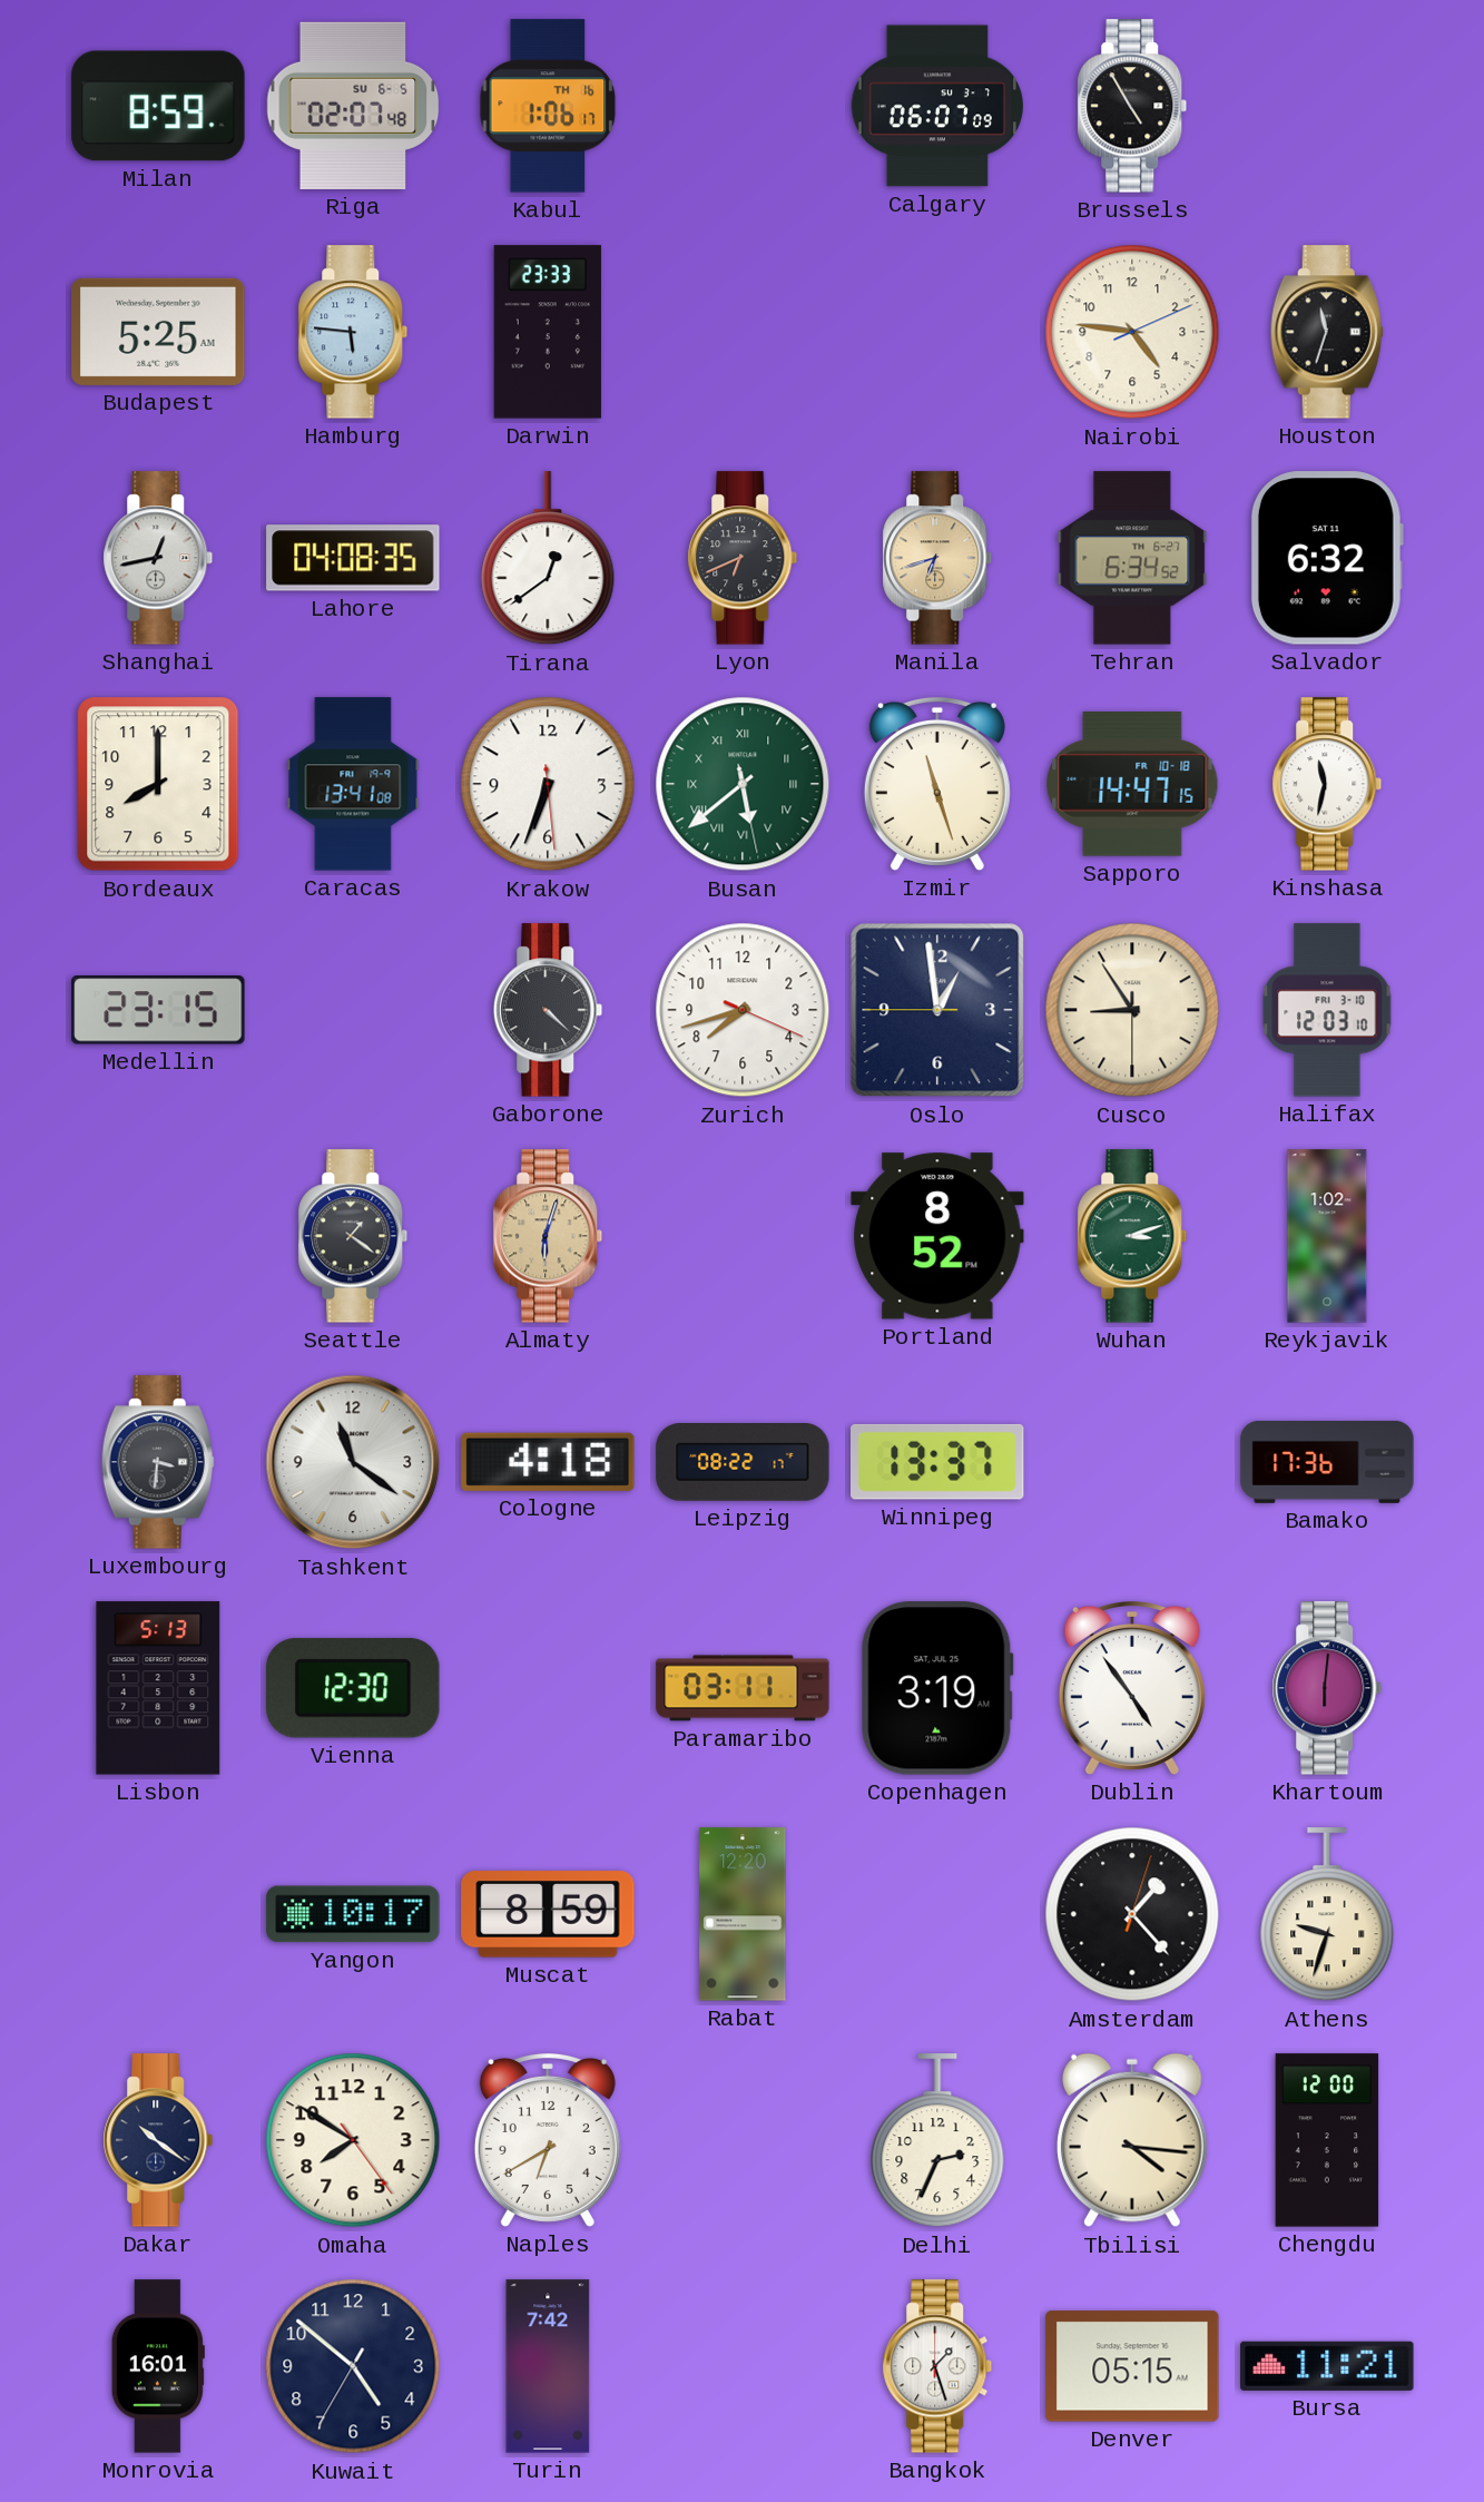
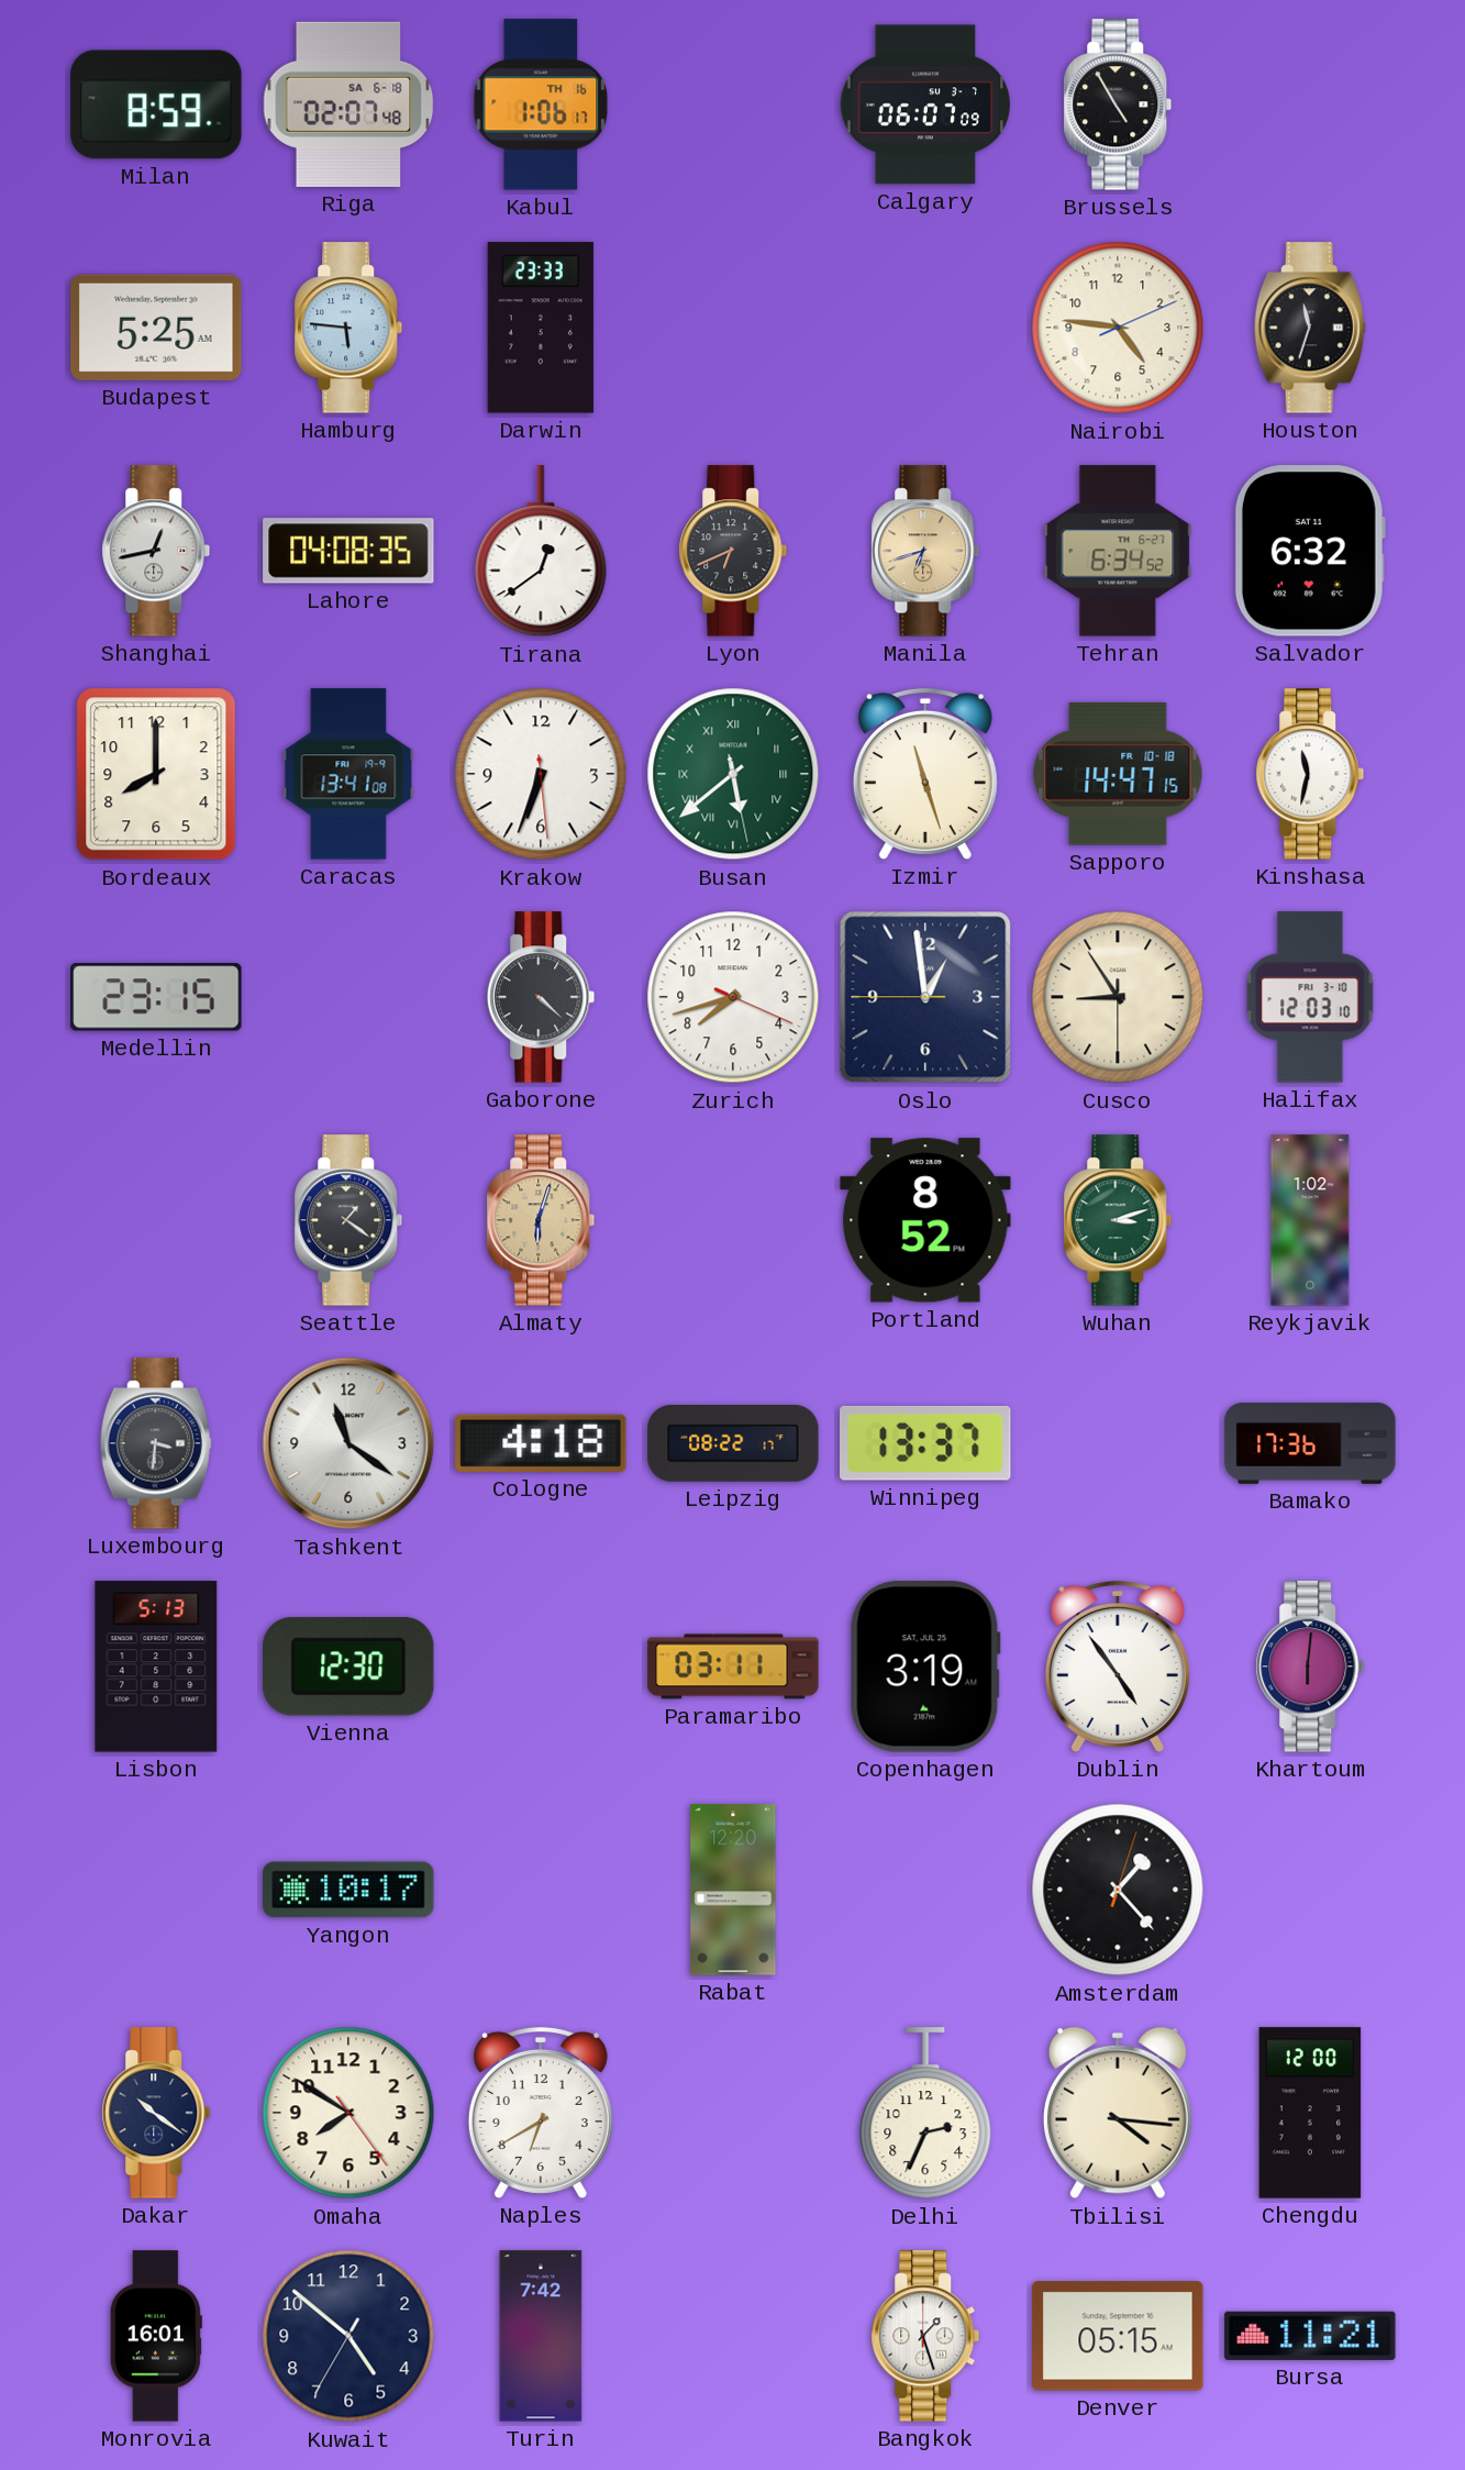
Riga date: SU 6-5 -> SA 6-18
Muscat: 8:59 -> none
Athens: 9:33 -> none
